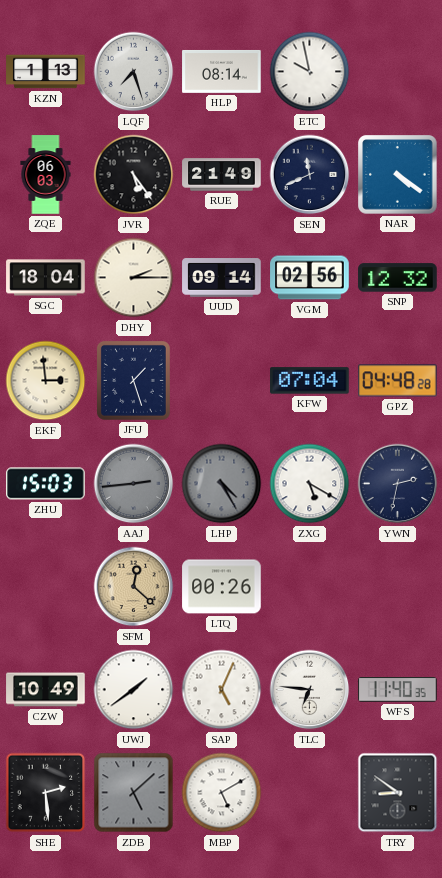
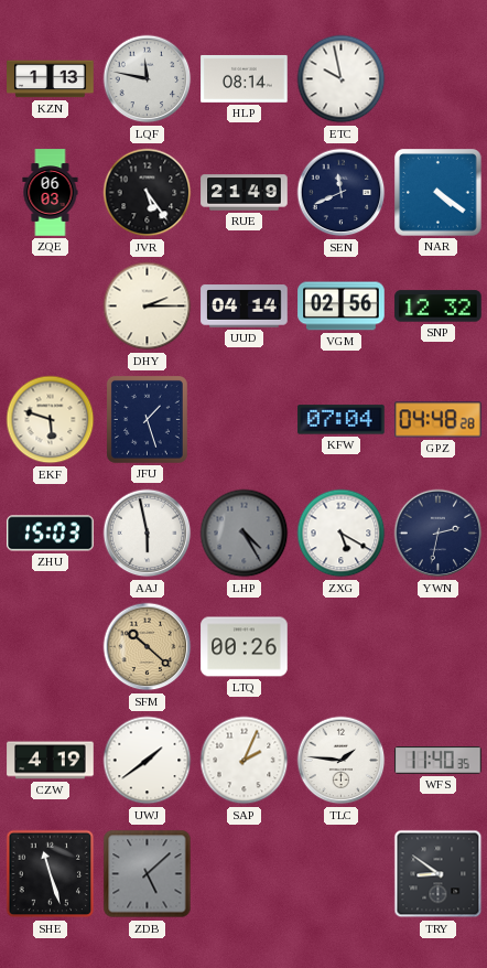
LQF: 7:27 -> 11:47
SGC: 18:04 -> none
UUD: 09:14 -> 04:14
EKF: 2:59 -> 5:48
AAJ: 2:44 -> 5:58
AAJ dial: grey -> white
SFM: 12:22 -> 10:22
CZW: 10:49 -> 4:19
SAP: 5:04 -> 2:04
TLC: 6:46 -> 1:46
SHE: 2:29 -> 11:27
MBP: 5:10 -> none
